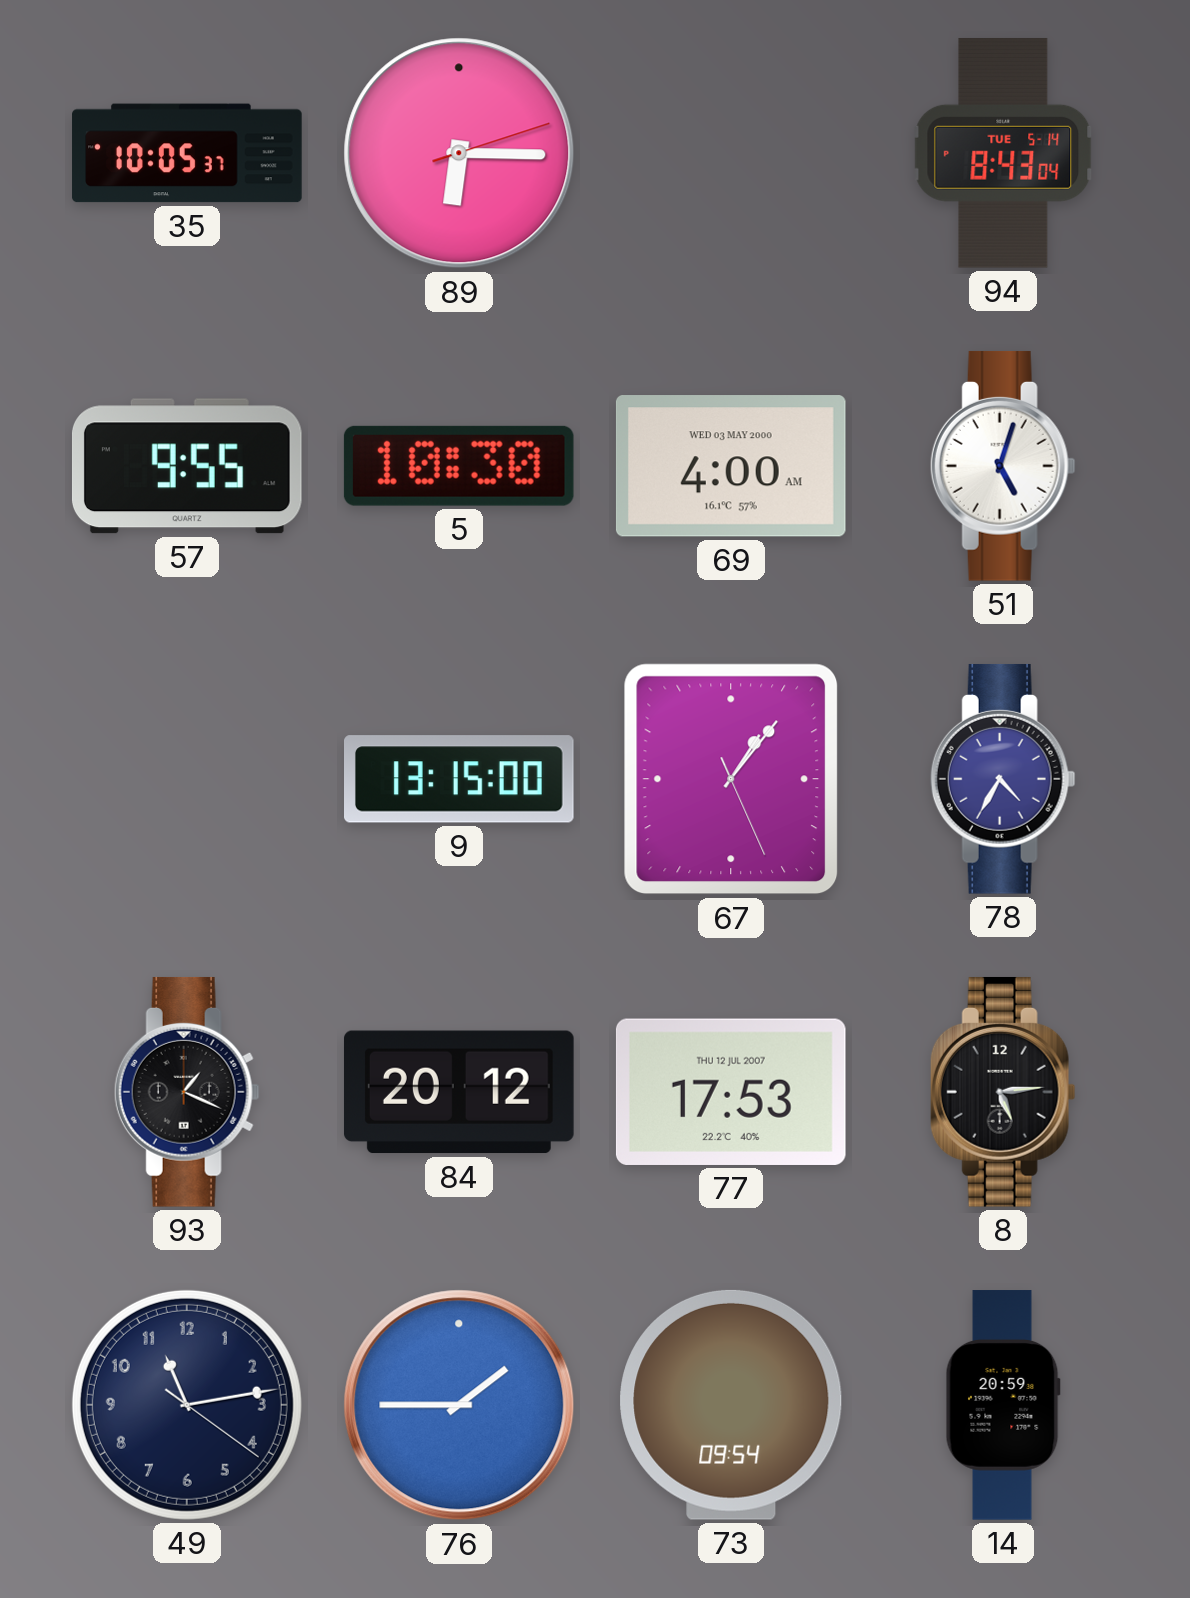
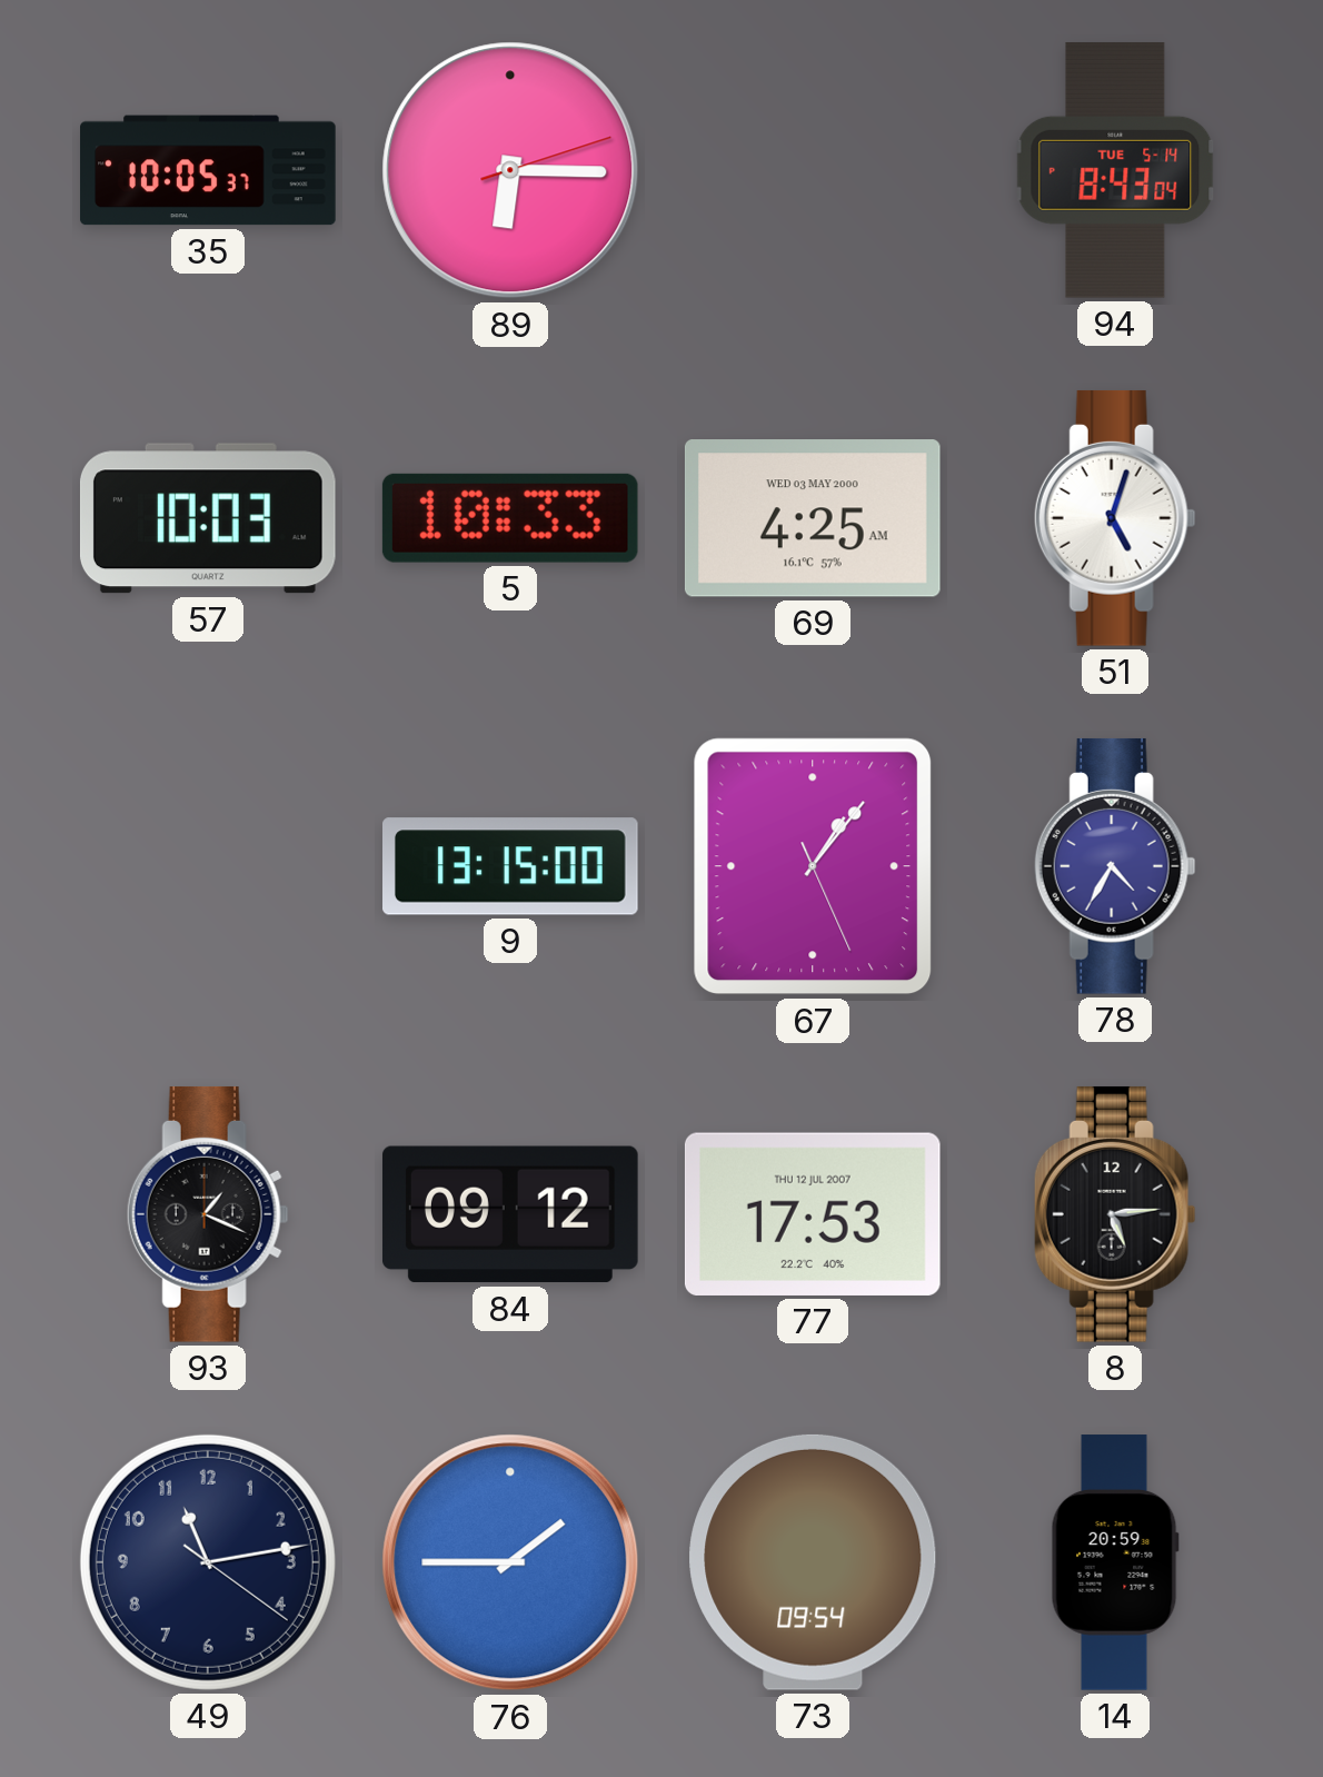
57: 9:55 -> 10:03
5: 10:30 -> 10:33
69: 4:00 -> 4:25
84: 20:12 -> 09:12
